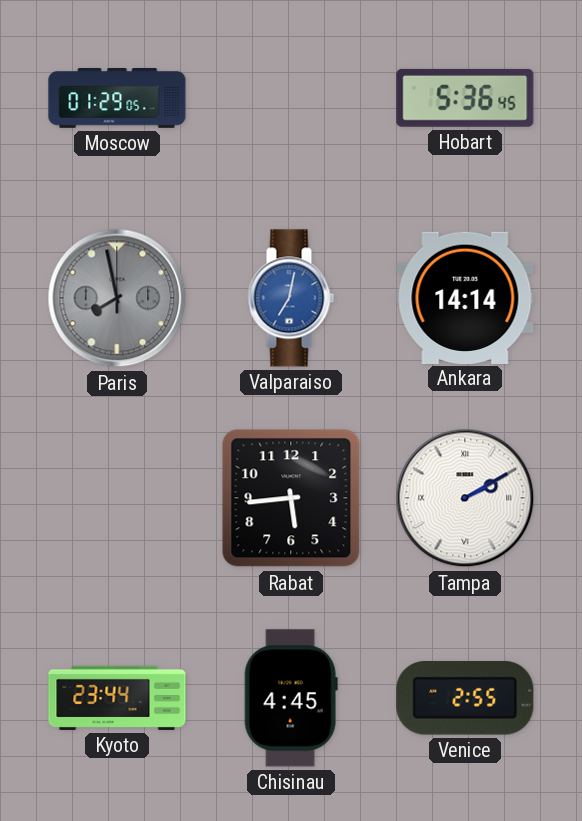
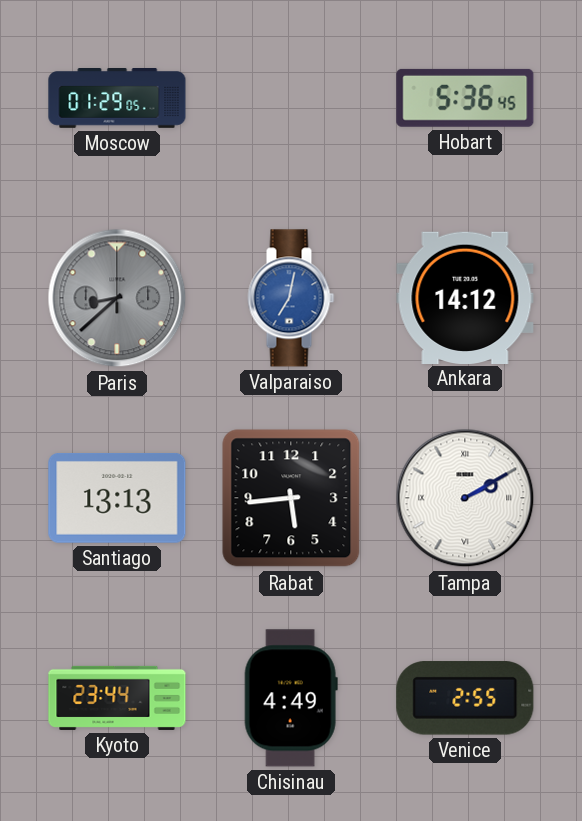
Paris: 7:58 -> 8:38
Ankara: 14:14 -> 14:12
Santiago: none -> 13:13
Chisinau: 4:45 -> 4:49
